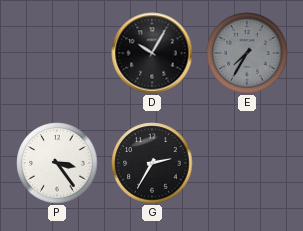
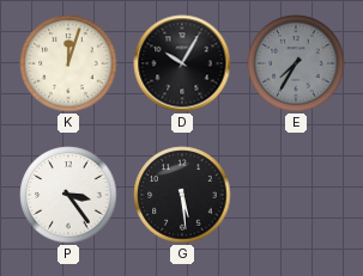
K: none -> 12:03
G: 2:35 -> 5:29
